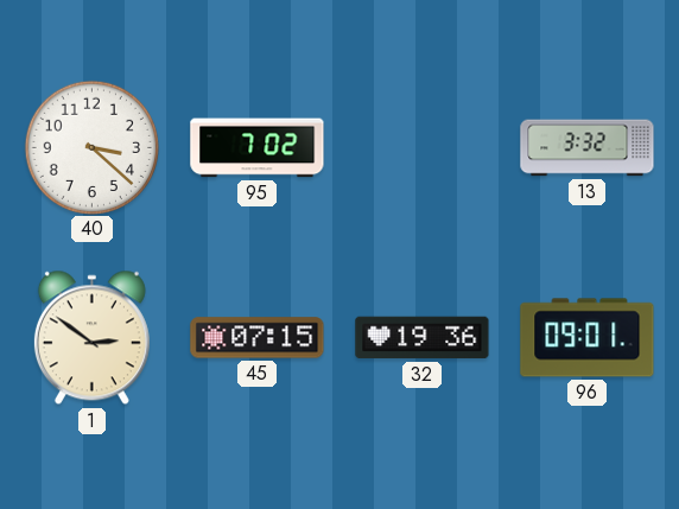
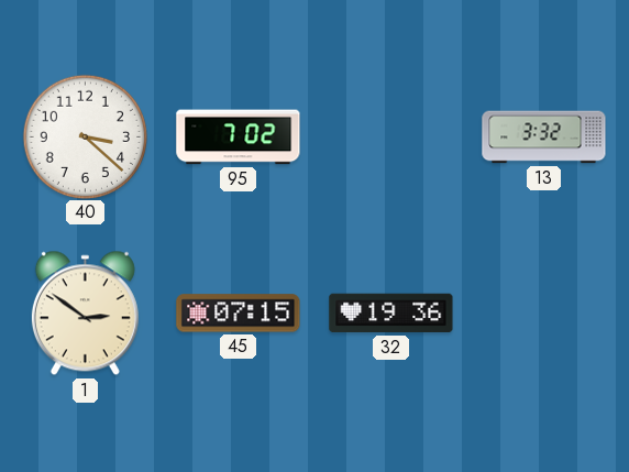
96: 09:01 -> none
